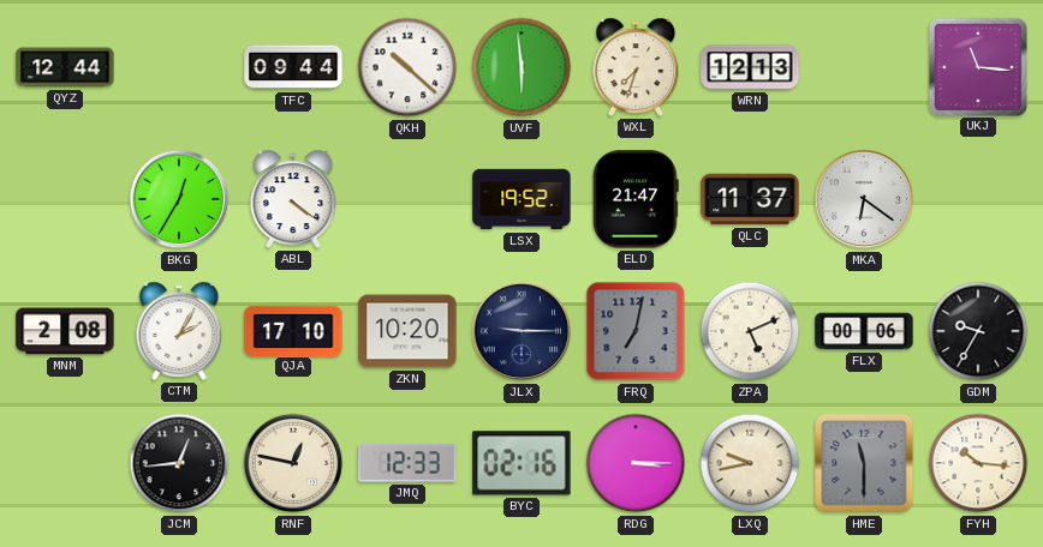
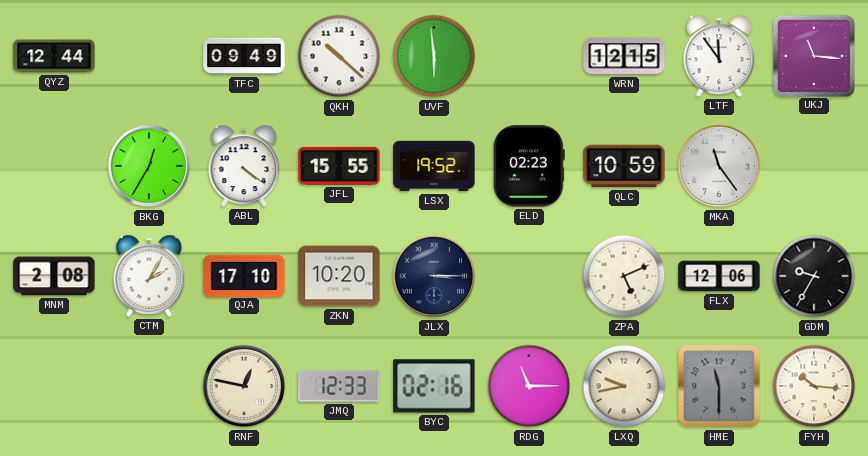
TFC: 09:44 -> 09:49
WXL: 7:33 -> none
WRN: 12:13 -> 12:15
LTF: none -> 11:54
JFL: none -> 15:55
ELD: 21:47 -> 02:23
QLC: 11:37 -> 10:59
MKA: 6:21 -> 11:24
JLX: 9:15 -> 3:15
FRQ: 7:02 -> none
FLX: 00:06 -> 12:06
JCM: 12:44 -> none
RDG: 3:15 -> 11:15
